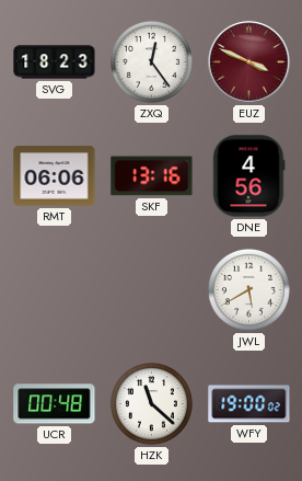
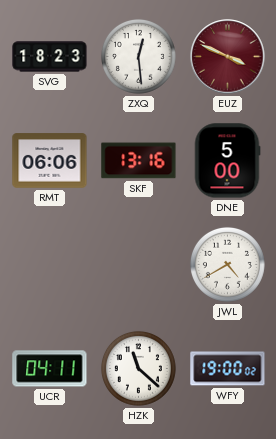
ZXQ: 12:24 -> 12:29
DNE: 4:56 -> 5:00
JWL: 5:40 -> 4:40
UCR: 00:48 -> 04:11
